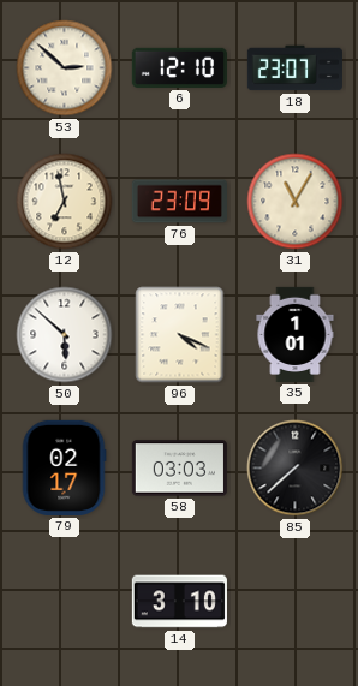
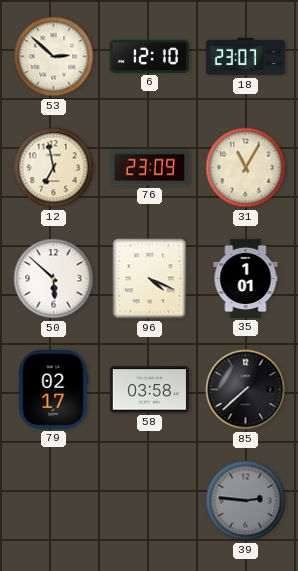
58: 03:03 -> 03:58
14: 3:10 -> none
39: none -> 2:46
